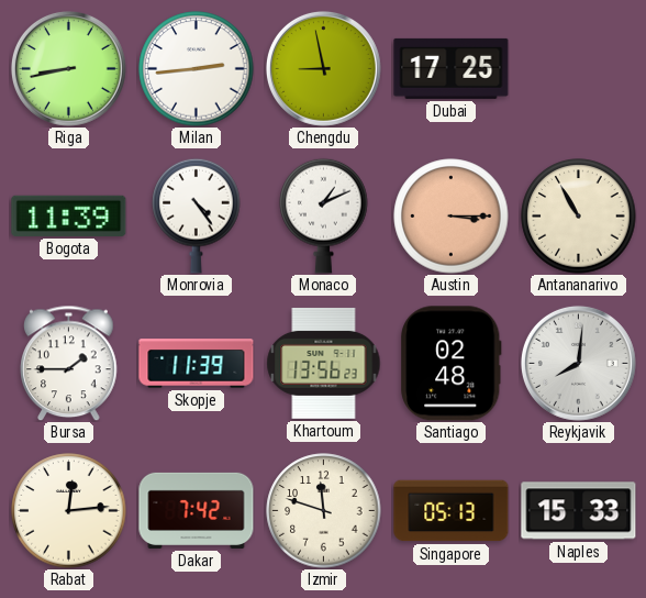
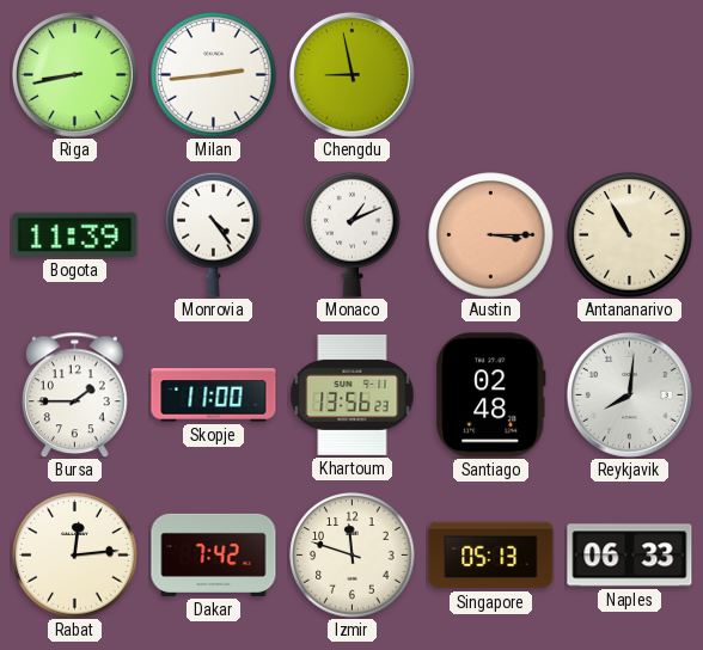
Dubai: 17:25 -> none
Skopje: 11:39 -> 11:00
Naples: 15:33 -> 06:33
